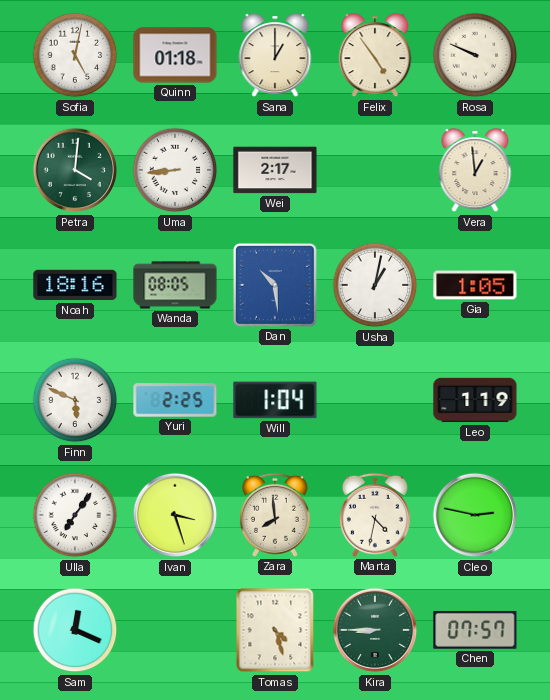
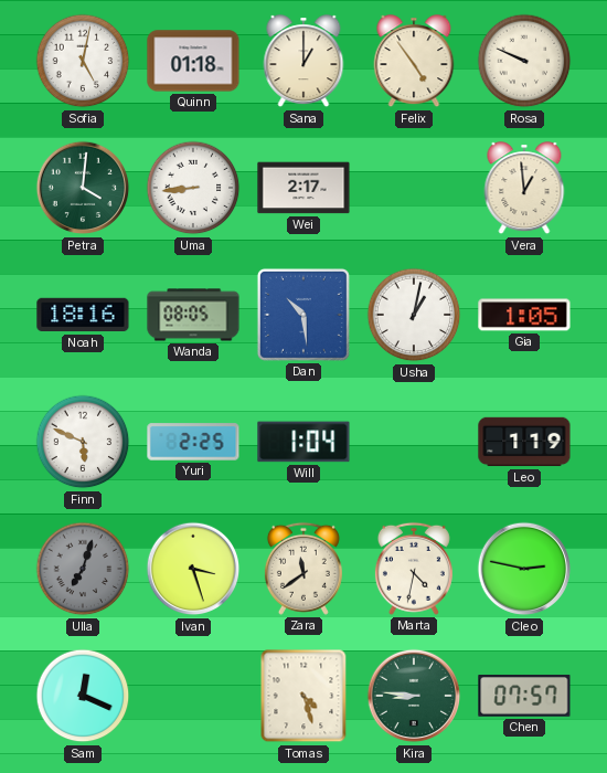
Ulla: 7:06 -> 7:03
Ulla dial: white -> grey
Zara: 7:59 -> 11:39
Kira: 8:45 -> 8:46
